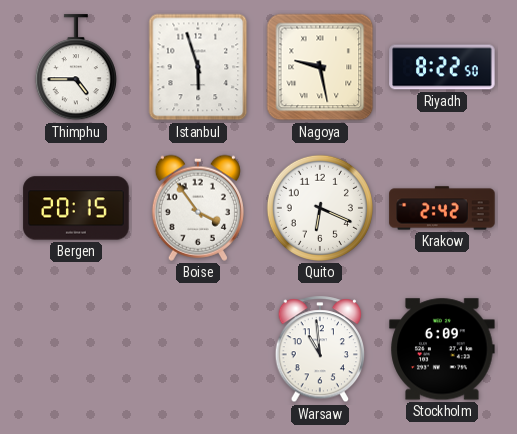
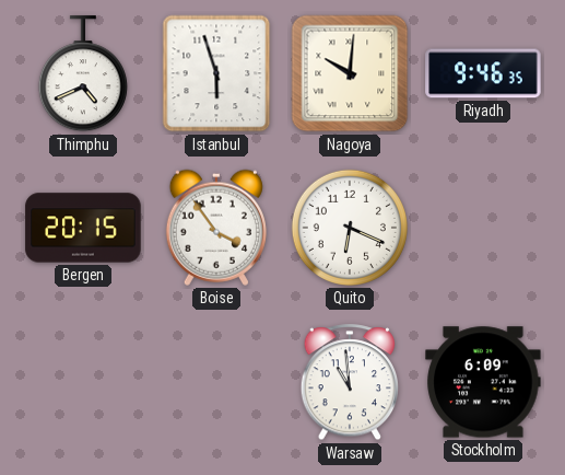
Thimphu: 4:45 -> 4:41
Nagoya: 9:28 -> 10:01
Riyadh: 8:22 -> 9:46
Krakow: 2:42 -> none
